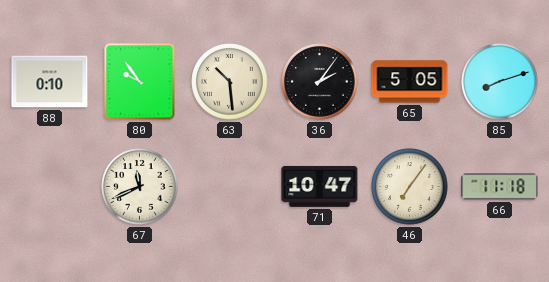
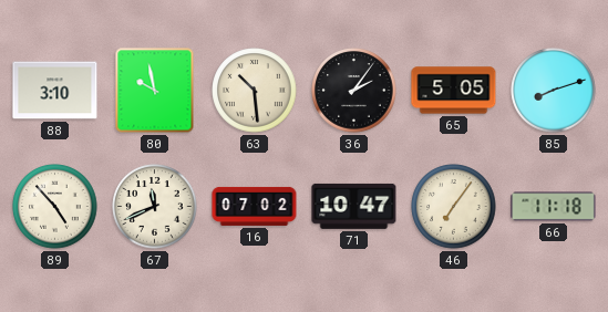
88: 0:10 -> 3:10
80: 9:54 -> 9:58
89: none -> 4:53
16: none -> 07:02
